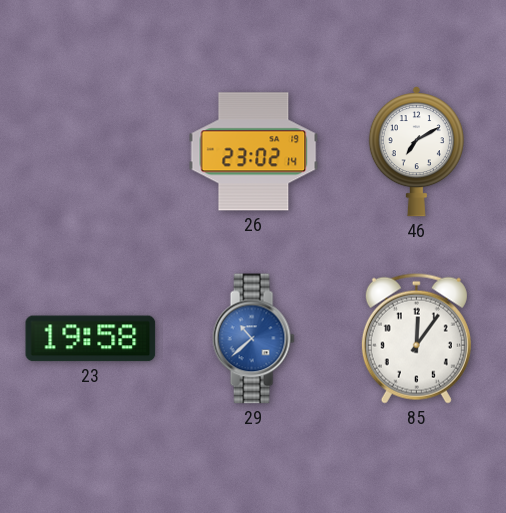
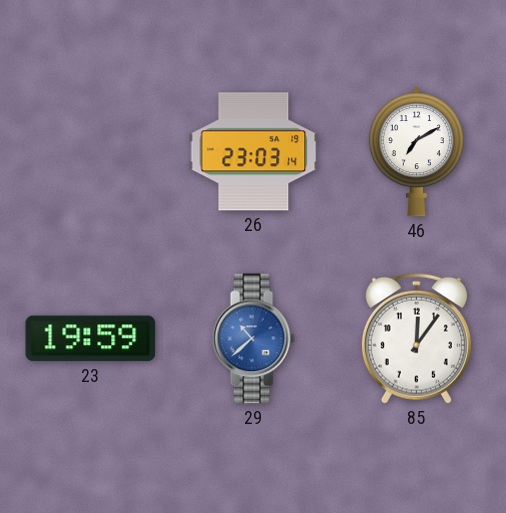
26: 23:02 -> 23:03
23: 19:58 -> 19:59
